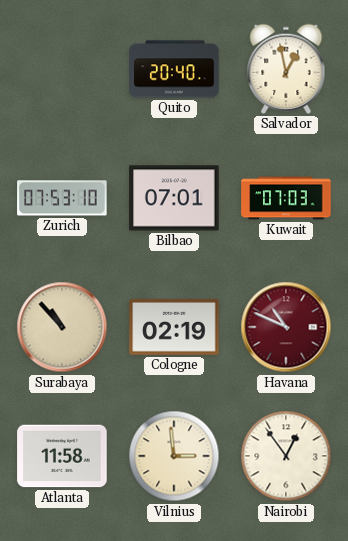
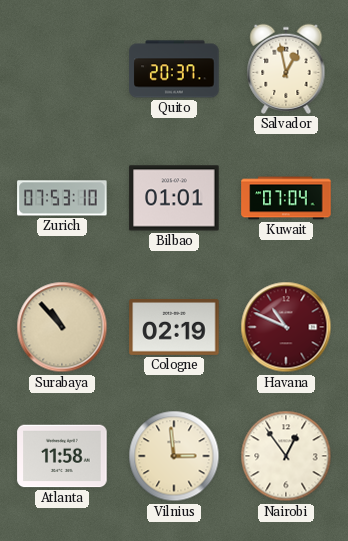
Quito: 20:40 -> 20:37
Bilbao: 07:01 -> 01:01
Kuwait: 07:03 -> 07:04
